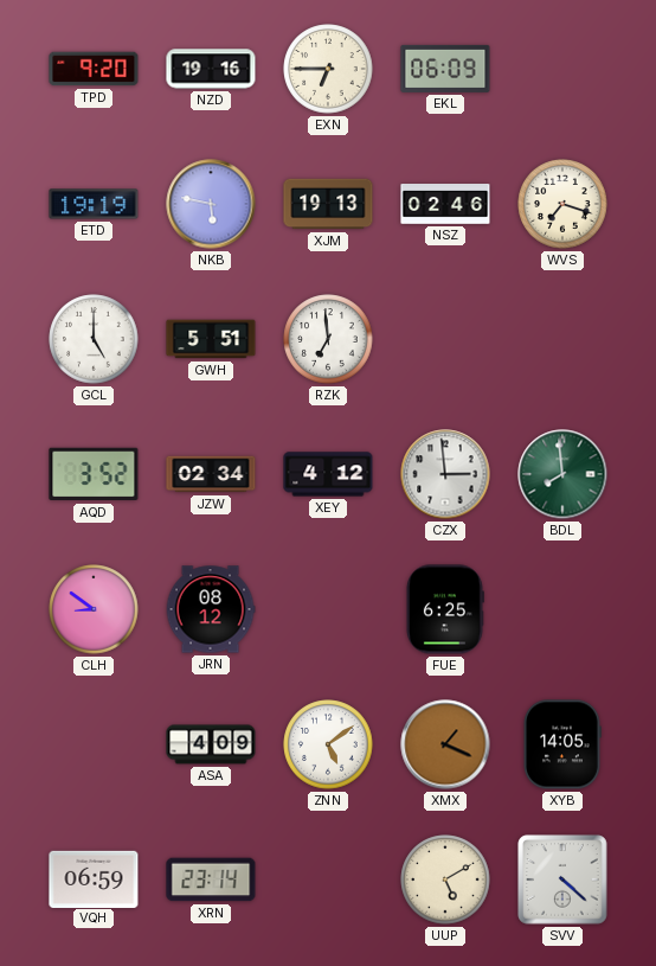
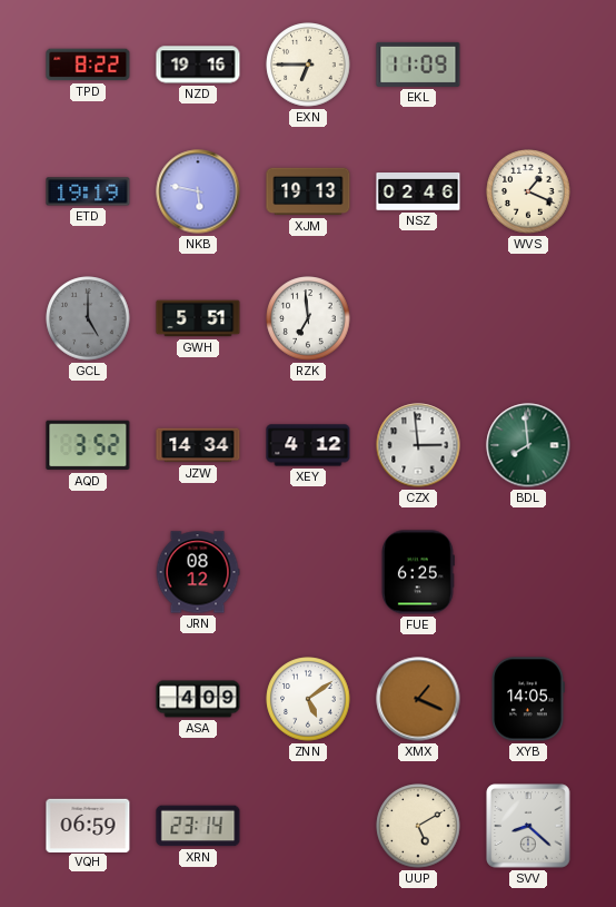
TPD: 9:20 -> 8:22
EKL: 06:09 -> 11:09
WVS: 7:18 -> 1:19
GCL dial: white -> grey
JZW: 02:34 -> 14:34
CLH: 8:51 -> none
SVV: 4:22 -> 8:22
